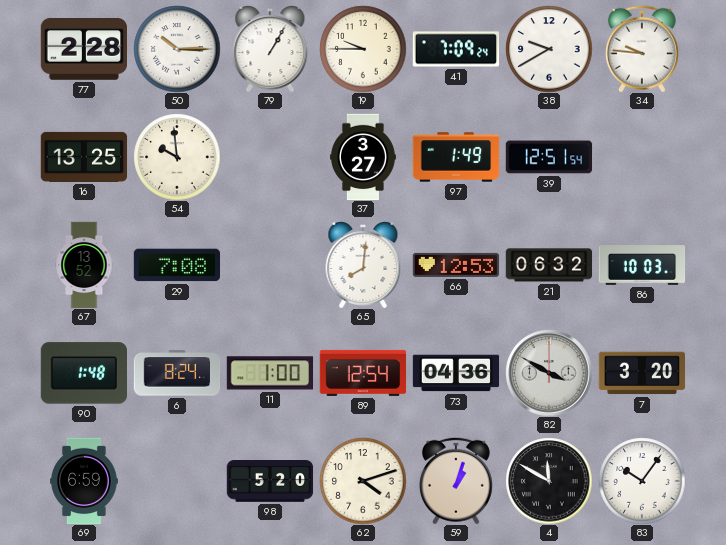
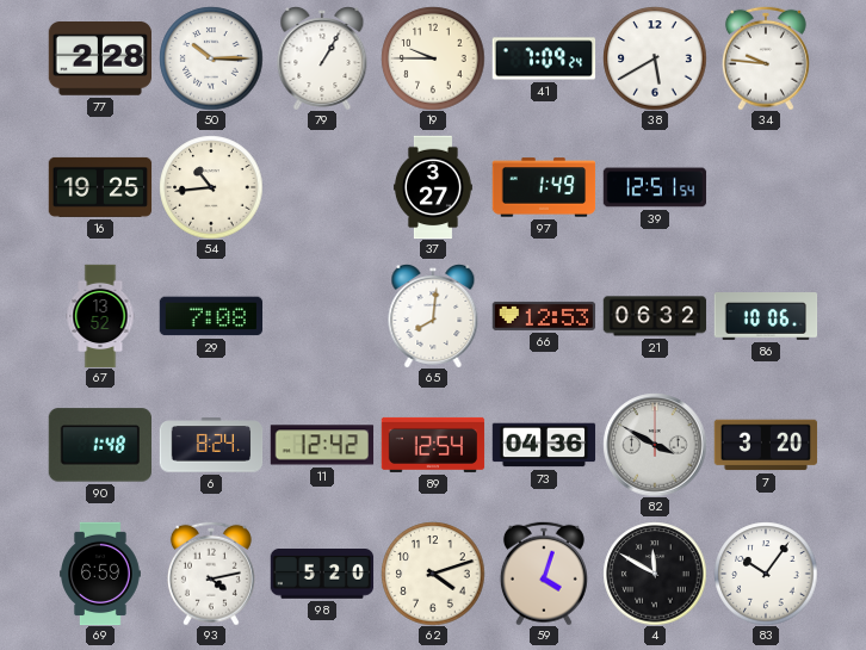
38: 9:40 -> 5:40
16: 13:25 -> 19:25
54: 9:59 -> 10:44
86: 10:03 -> 10:06
11: 1:00 -> 12:42
93: none -> 4:13
59: 1:03 -> 4:03
